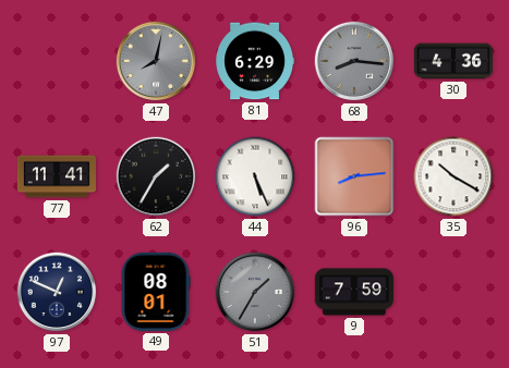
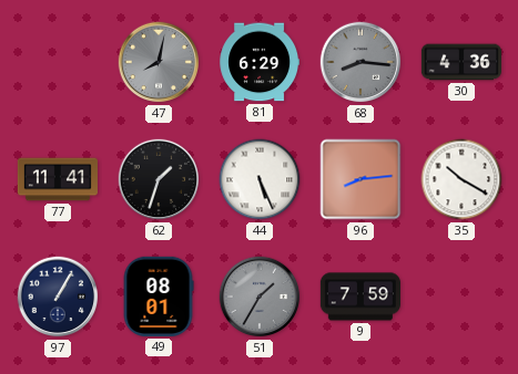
62: 1:35 -> 1:33
97: 12:49 -> 1:05
